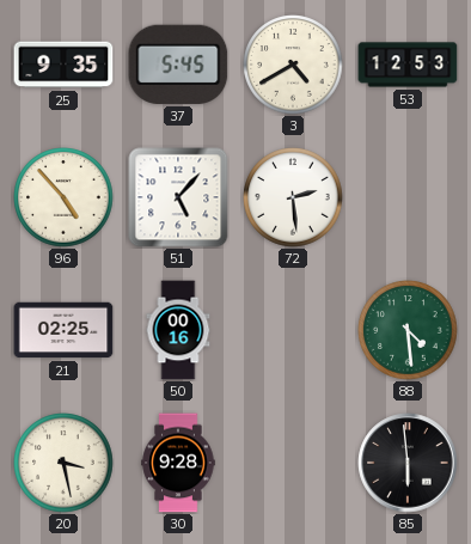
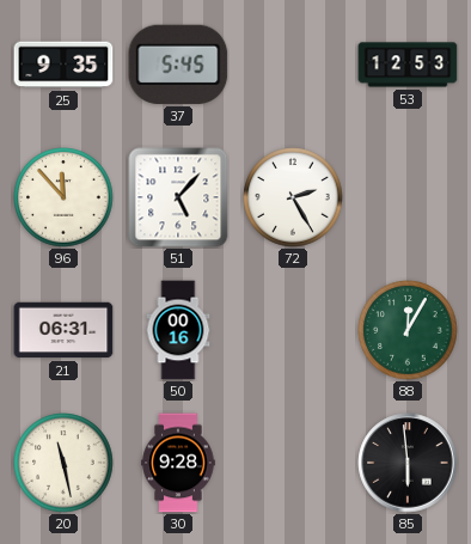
3: 4:40 -> none
96: 4:53 -> 11:53
72: 2:29 -> 2:25
21: 02:25 -> 06:31
88: 4:29 -> 12:05
20: 3:28 -> 11:28
